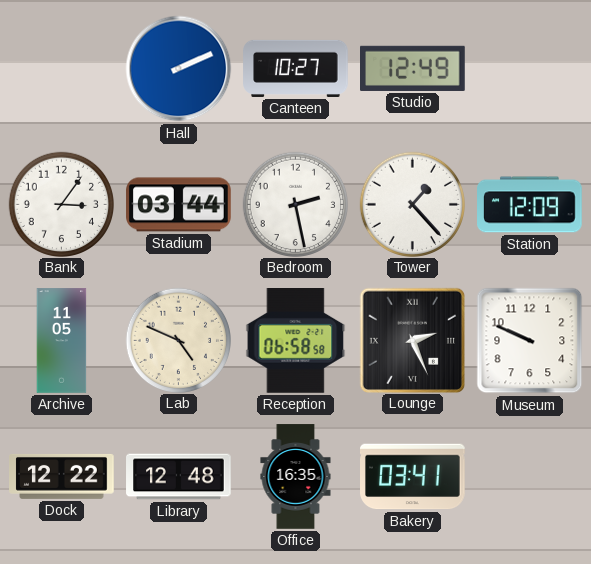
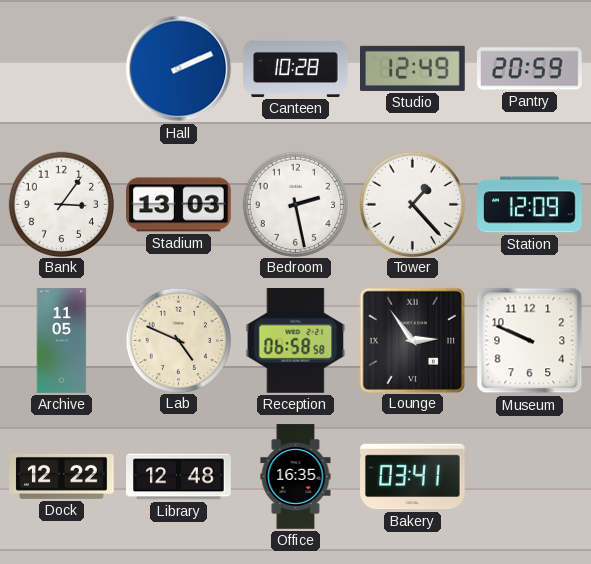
Canteen: 10:27 -> 10:28
Pantry: none -> 20:59
Stadium: 03:44 -> 13:03
Lounge: 2:26 -> 2:54
